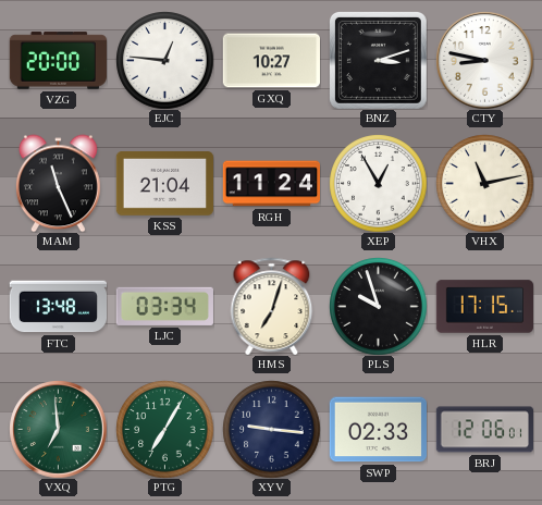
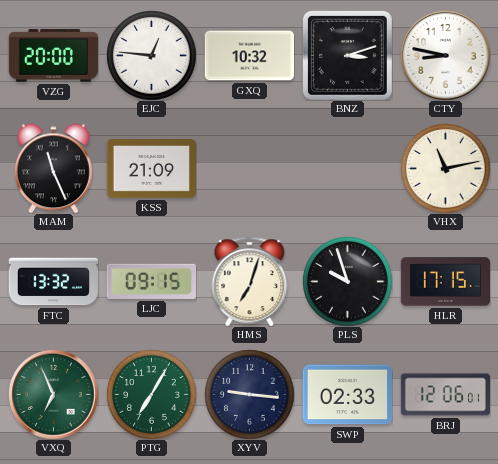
GXQ: 10:27 -> 10:32
KSS: 21:04 -> 21:09
RGH: 11:24 -> none
XEP: 12:55 -> none
FTC: 13:48 -> 13:32
LJC: 03:34 -> 09:15
VXQ: 6:59 -> 6:56
